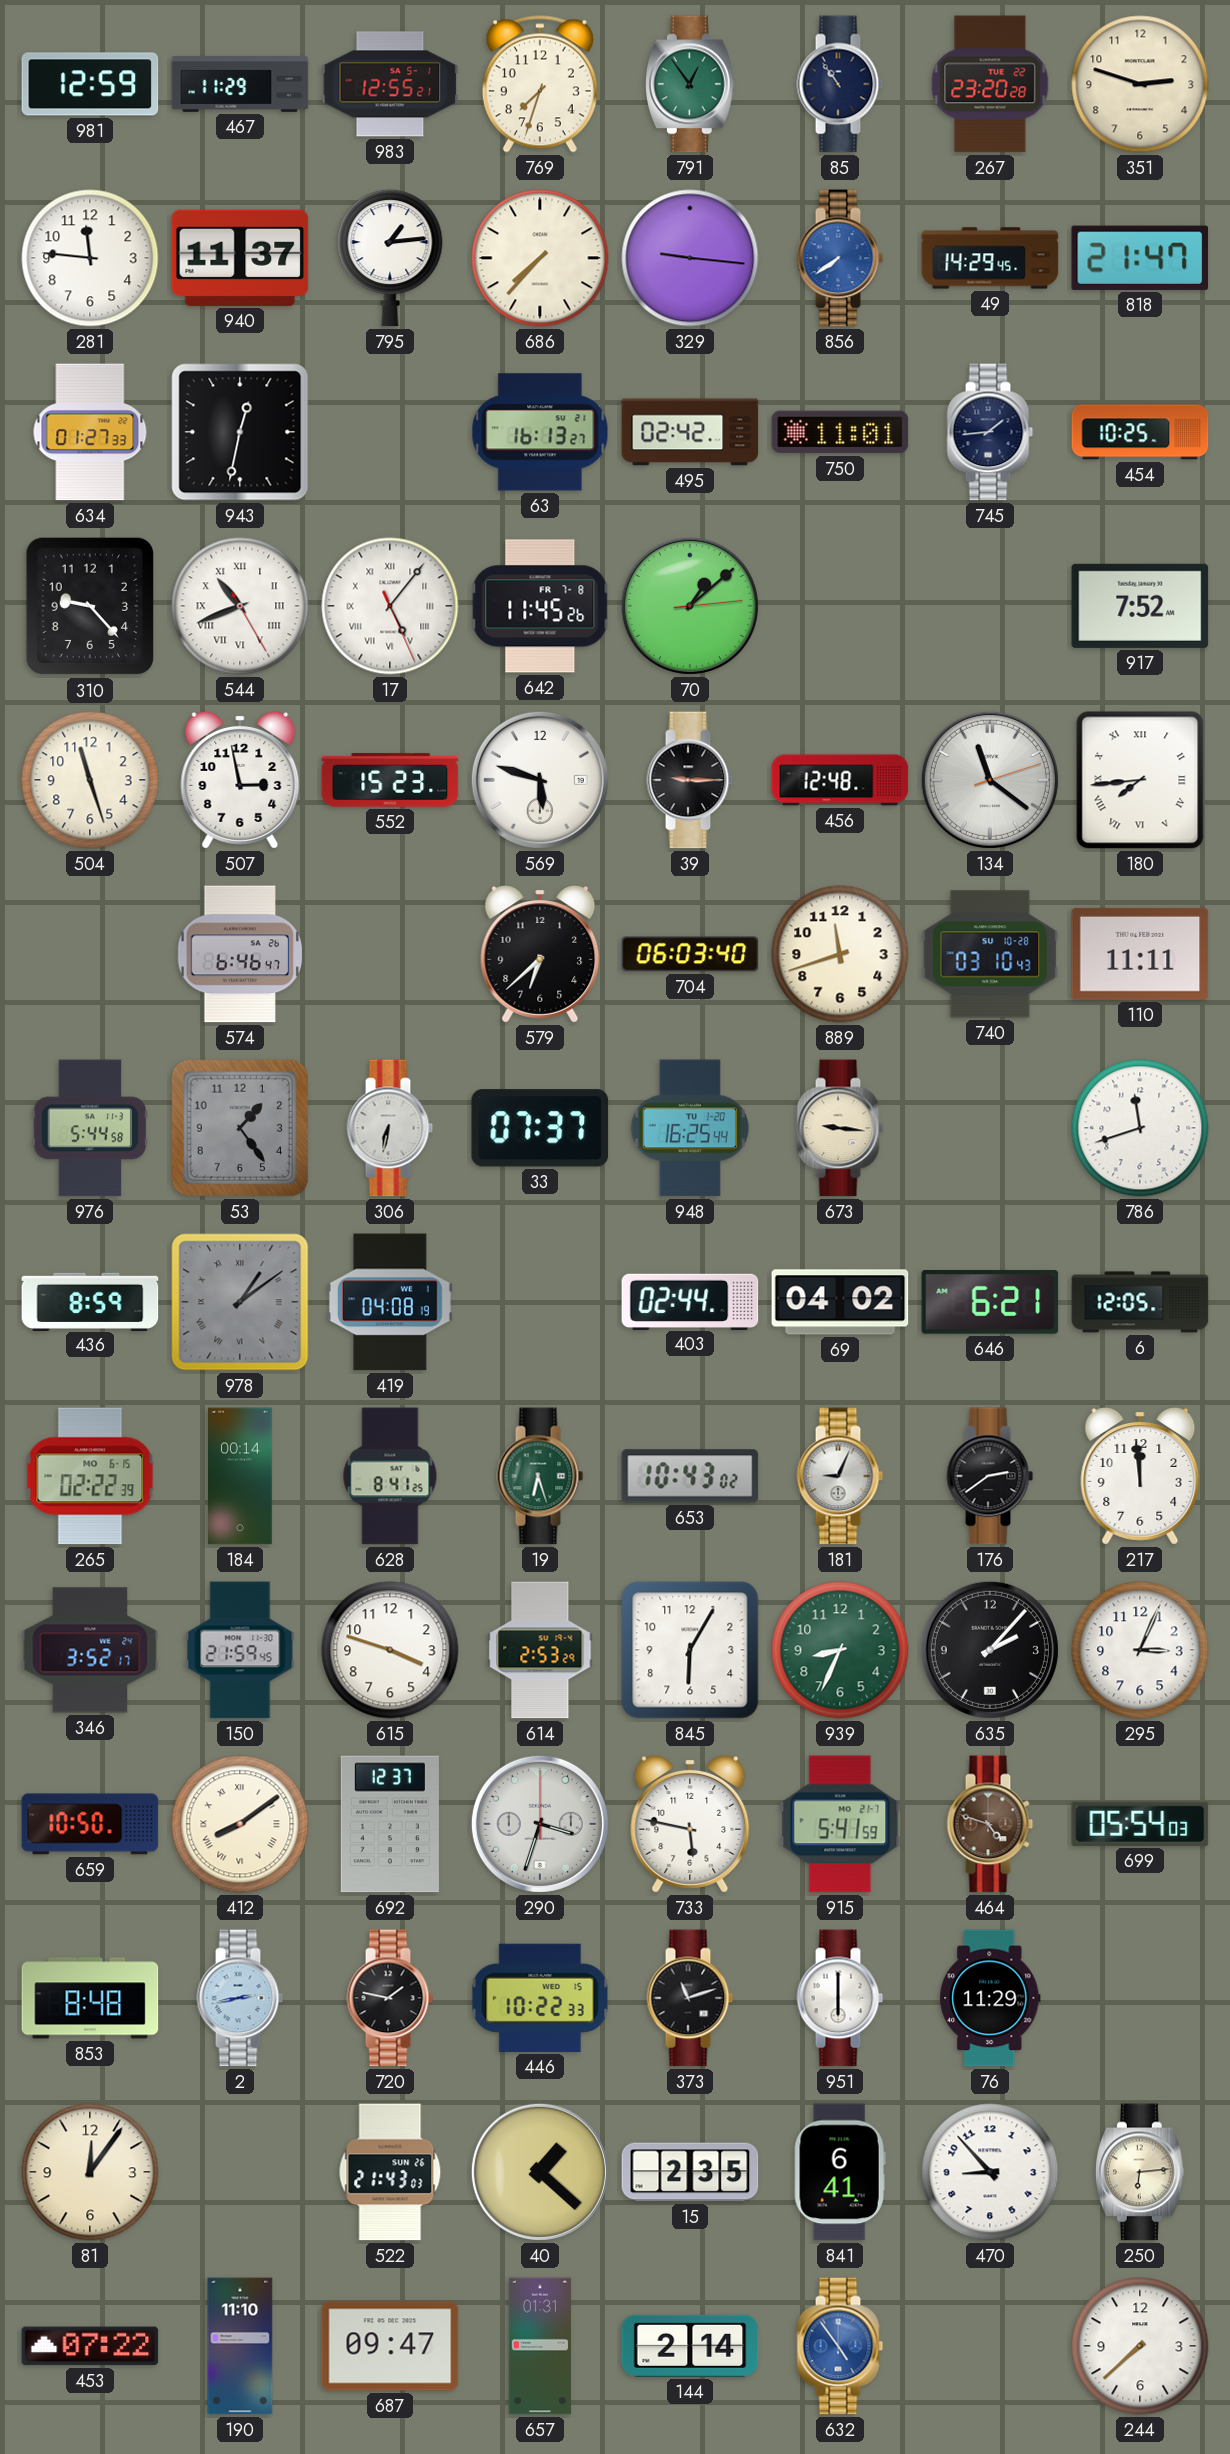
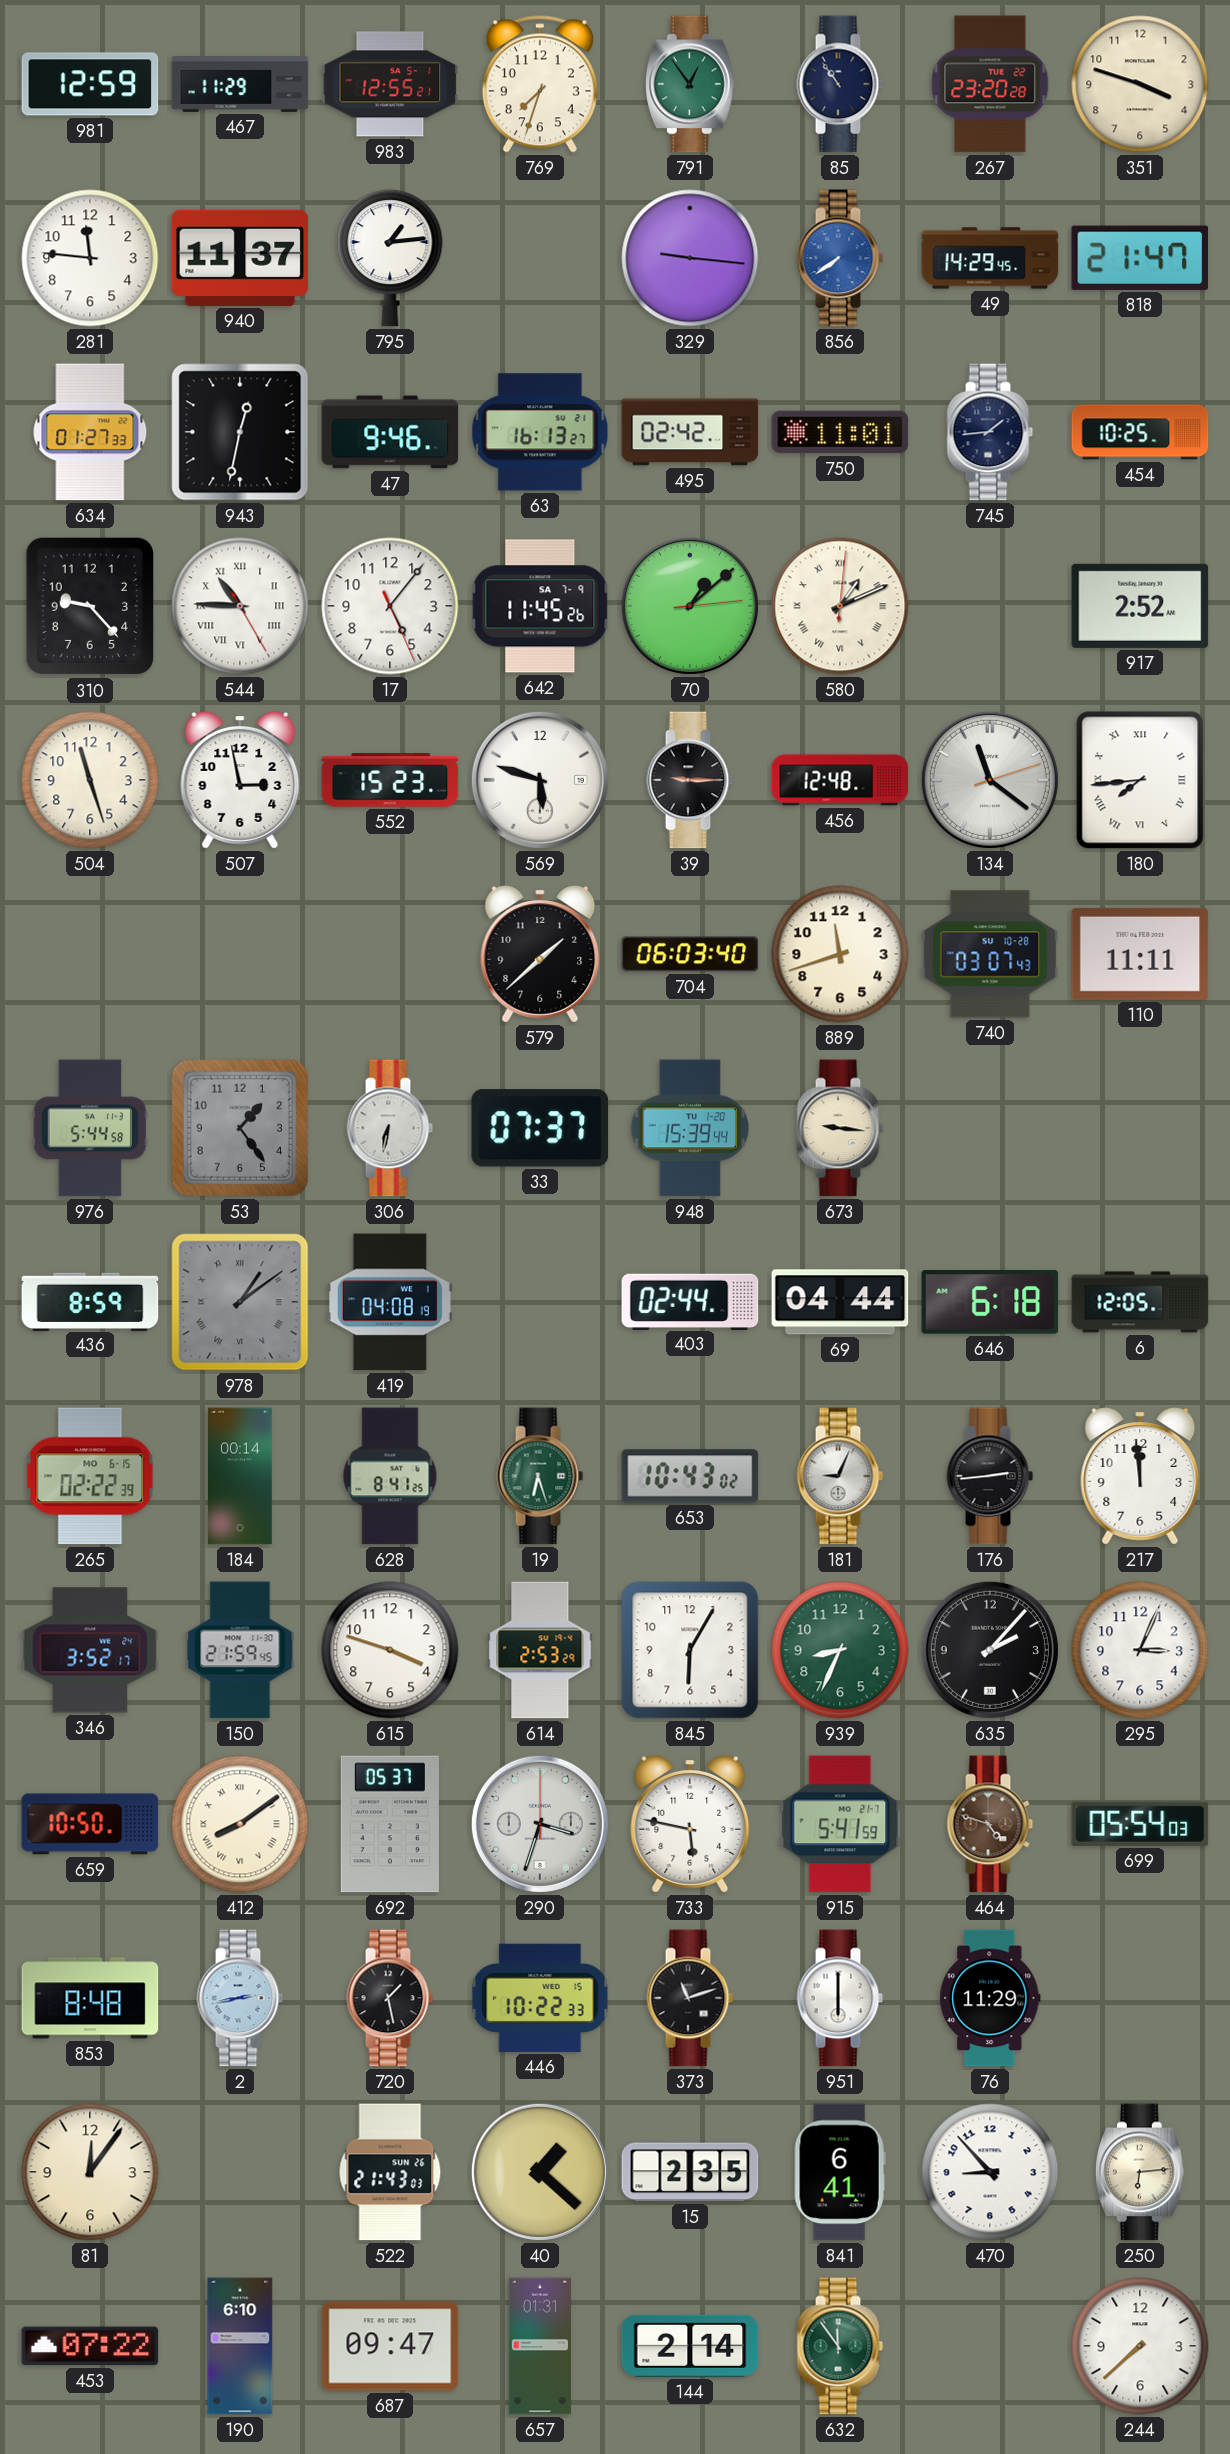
351: 2:48 -> 3:48
686: 7:37 -> none
47: none -> 9:46
544: 10:41 -> 10:45
17 numerals: Roman -> Arabic
642 date: FR 7-8 -> SA 7-9
580: none -> 1:11
917: 7:52 -> 2:52
574: 6:46 -> none
579: 6:38 -> 1:38
740: 03:10 -> 03:07
948: 16:25 -> 15:39
786: 11:42 -> none
69: 04:02 -> 04:44
646: 6:21 -> 6:18
176: 2:39 -> 2:44
692: 12:37 -> 05:37
720: 1:47 -> 1:28
190: 11:10 -> 6:10
632: 4:54 -> 11:54
632 dial: blue -> green
